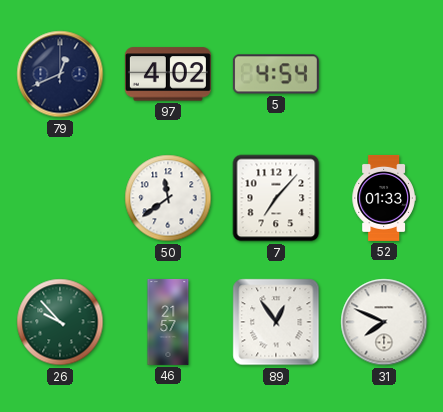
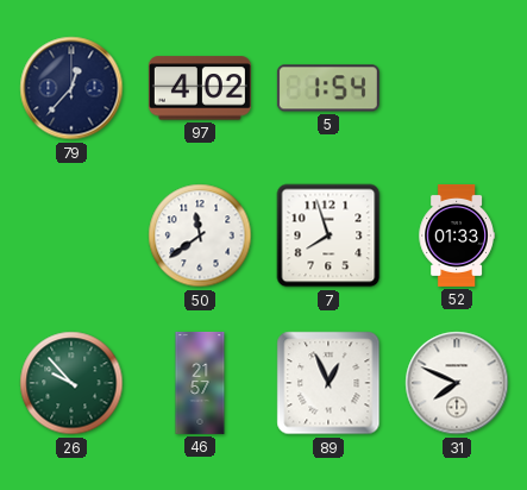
79: 12:41 -> 12:37
5: 4:54 -> 1:54
7: 7:07 -> 7:57
89: 12:54 -> 12:56
